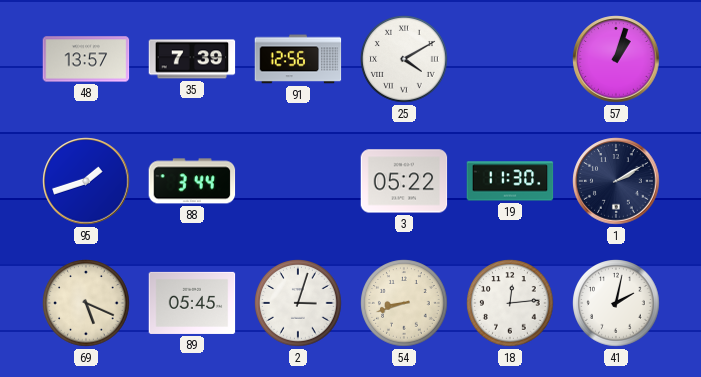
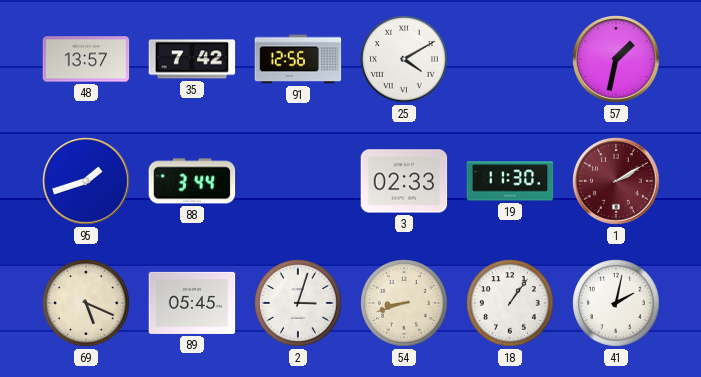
35: 7:39 -> 7:42
57: 1:03 -> 1:32
3: 05:22 -> 02:33
1 dial: navy -> burgundy
18: 12:14 -> 1:06
